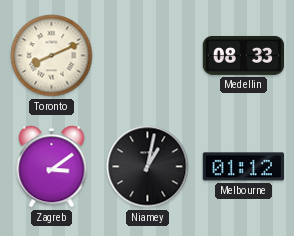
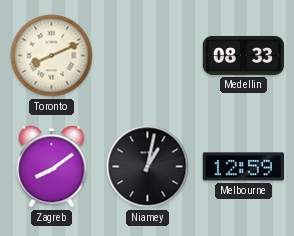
Zagreb: 3:09 -> 8:09
Melbourne: 01:12 -> 12:59
